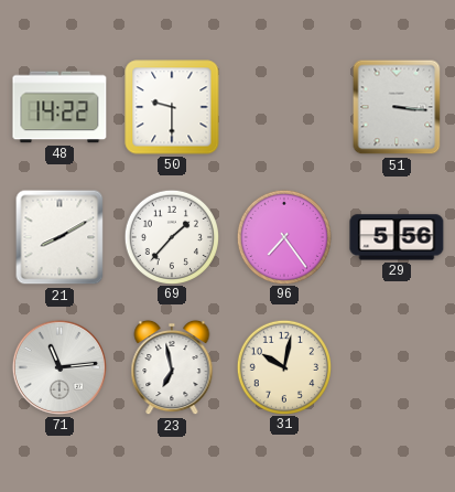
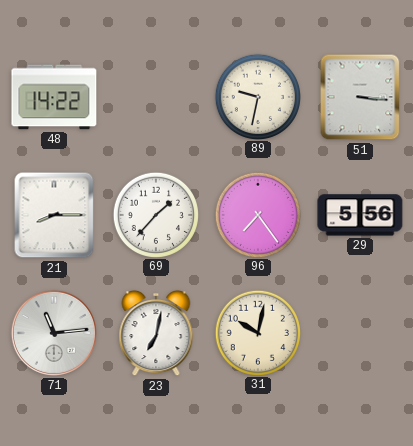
50: 9:30 -> none
89: none -> 9:32
21: 8:10 -> 8:15
23: 6:58 -> 7:02
